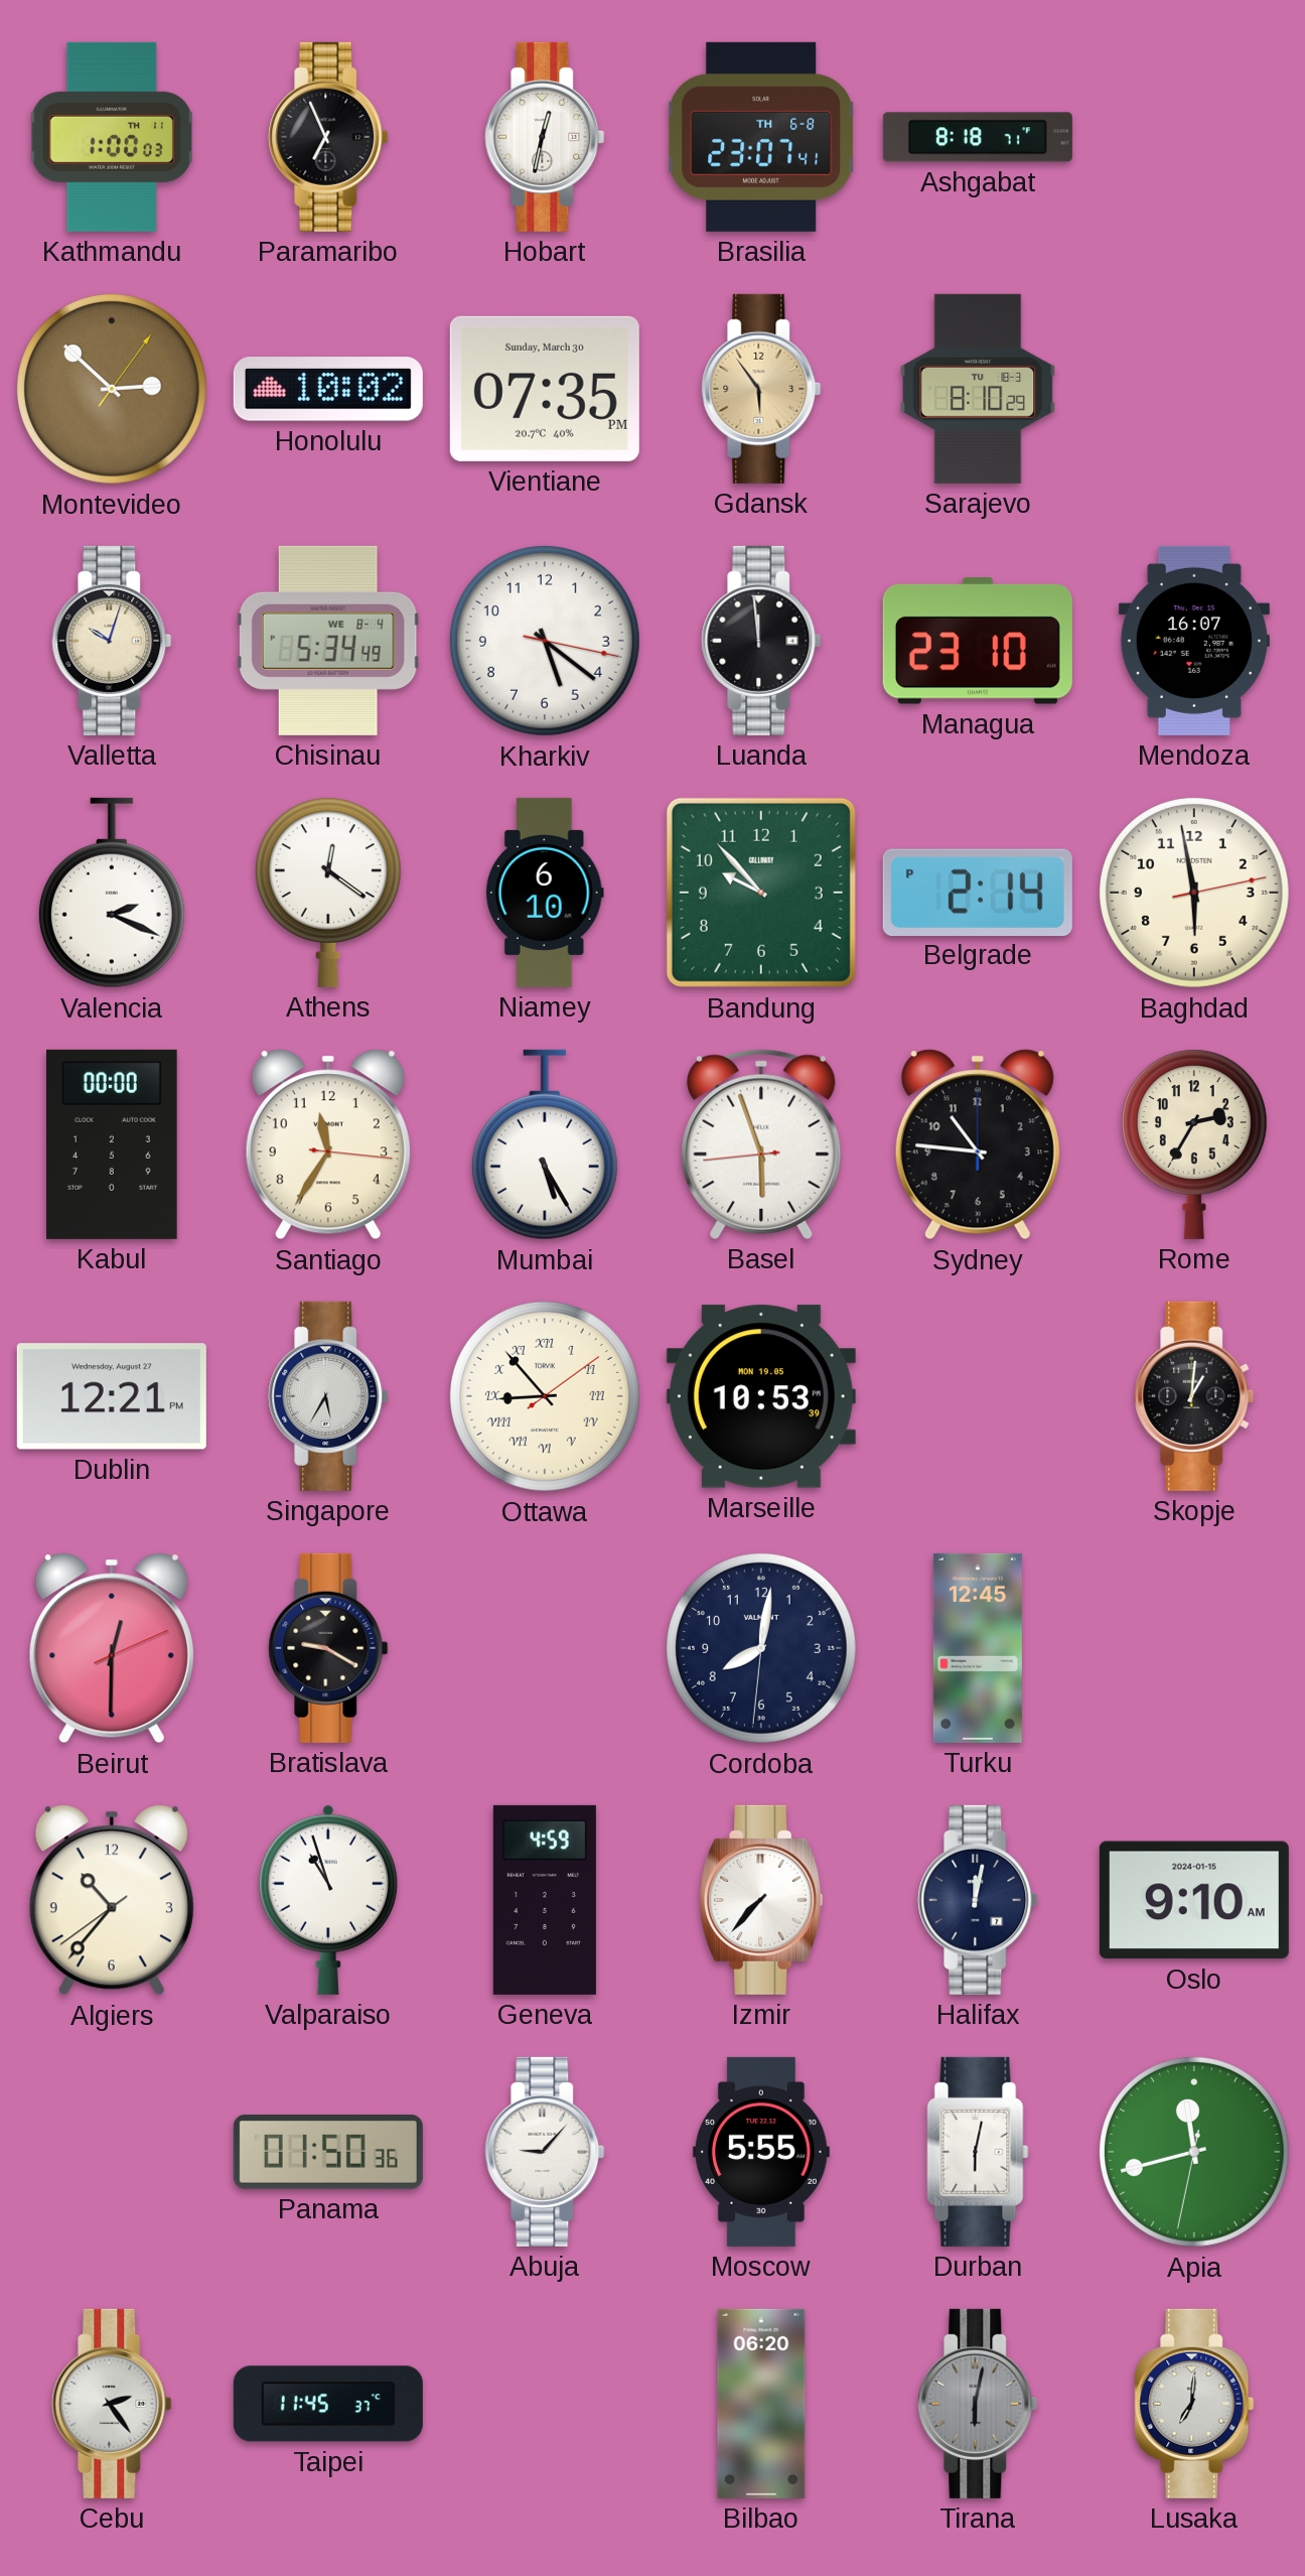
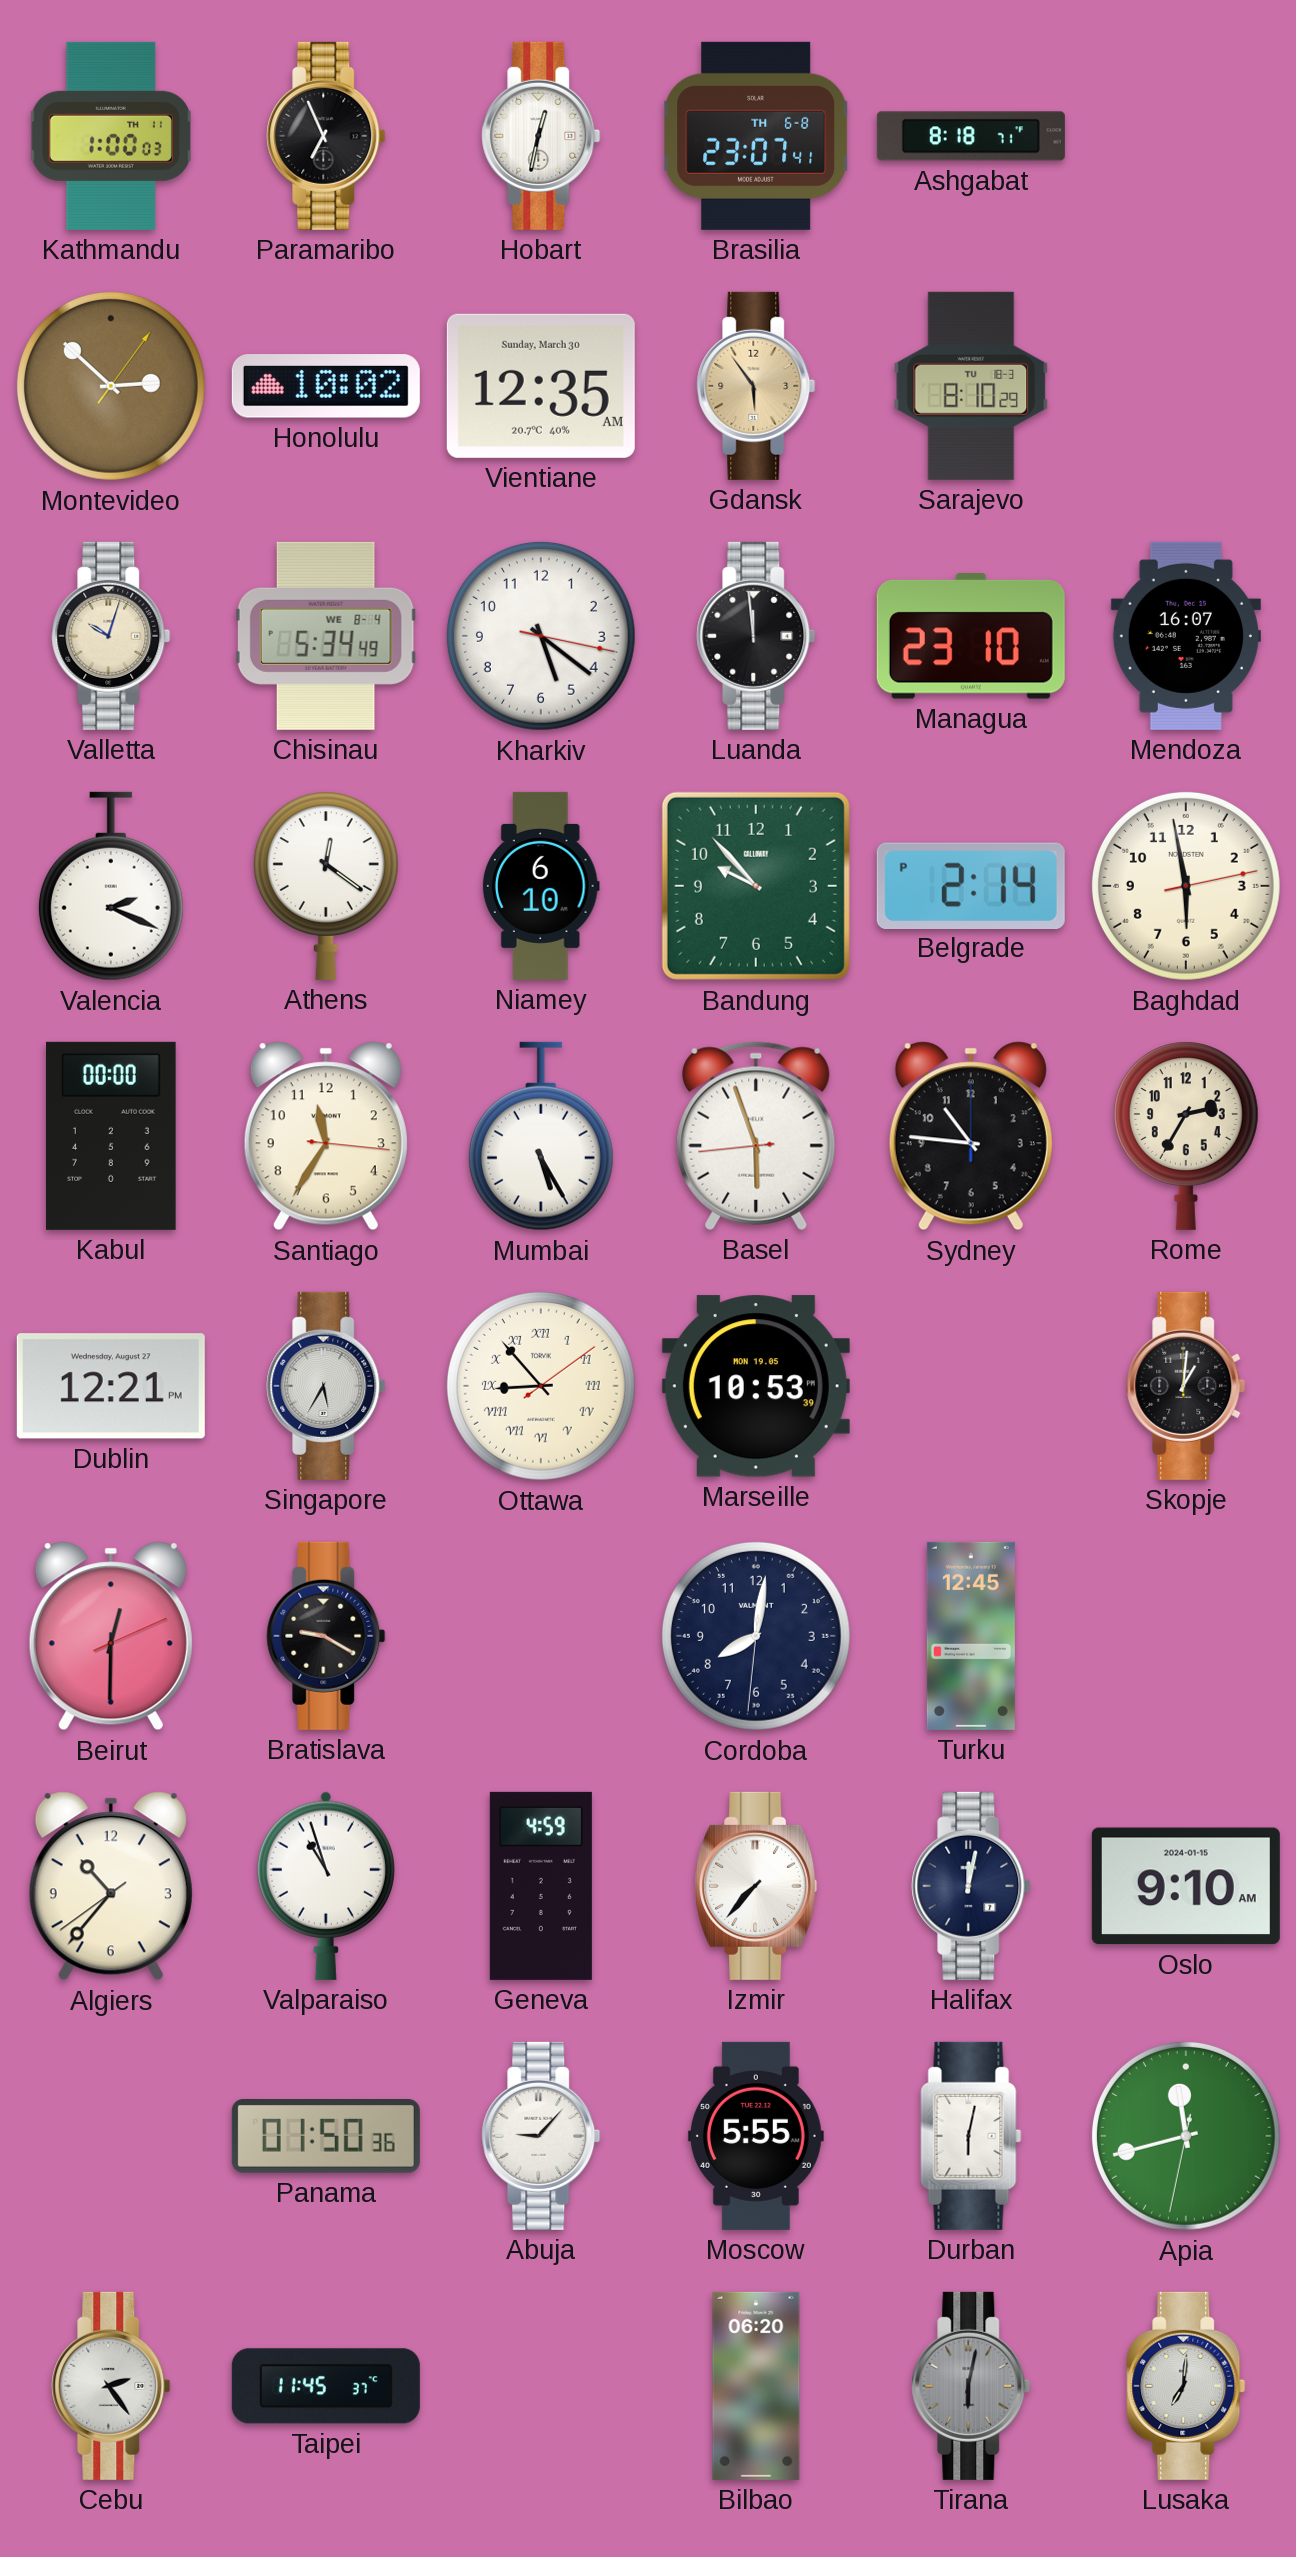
Vientiane: 07:35 -> 12:35
